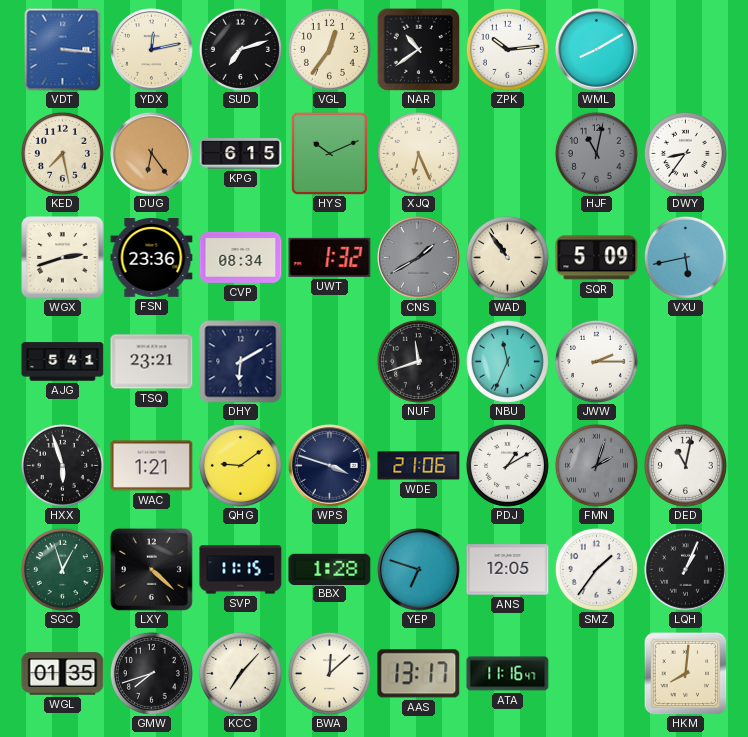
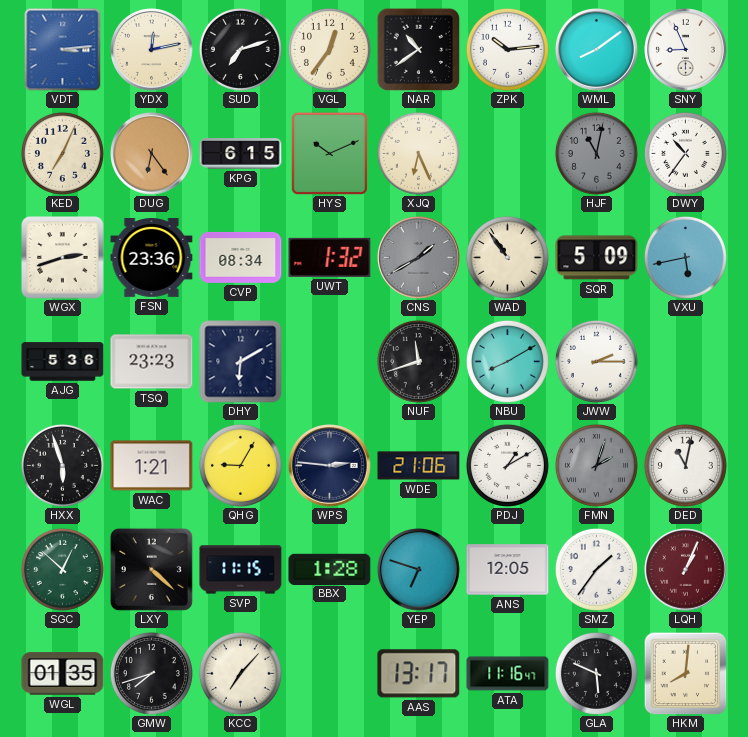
VDT: 3:16 -> 3:14
WML: 8:10 -> 8:09
SNY: none -> 8:56
KED: 7:28 -> 7:04
DWY: 8:36 -> 10:36
AJG: 5:41 -> 5:36
TSQ: 23:21 -> 23:23
NBU: 11:34 -> 8:10
QHG: 9:09 -> 9:05
WPS: 3:48 -> 2:46
SGC: 12:57 -> 12:52
LQH dial: black -> burgundy
BWA: 12:08 -> none
GLA: none -> 5:49
